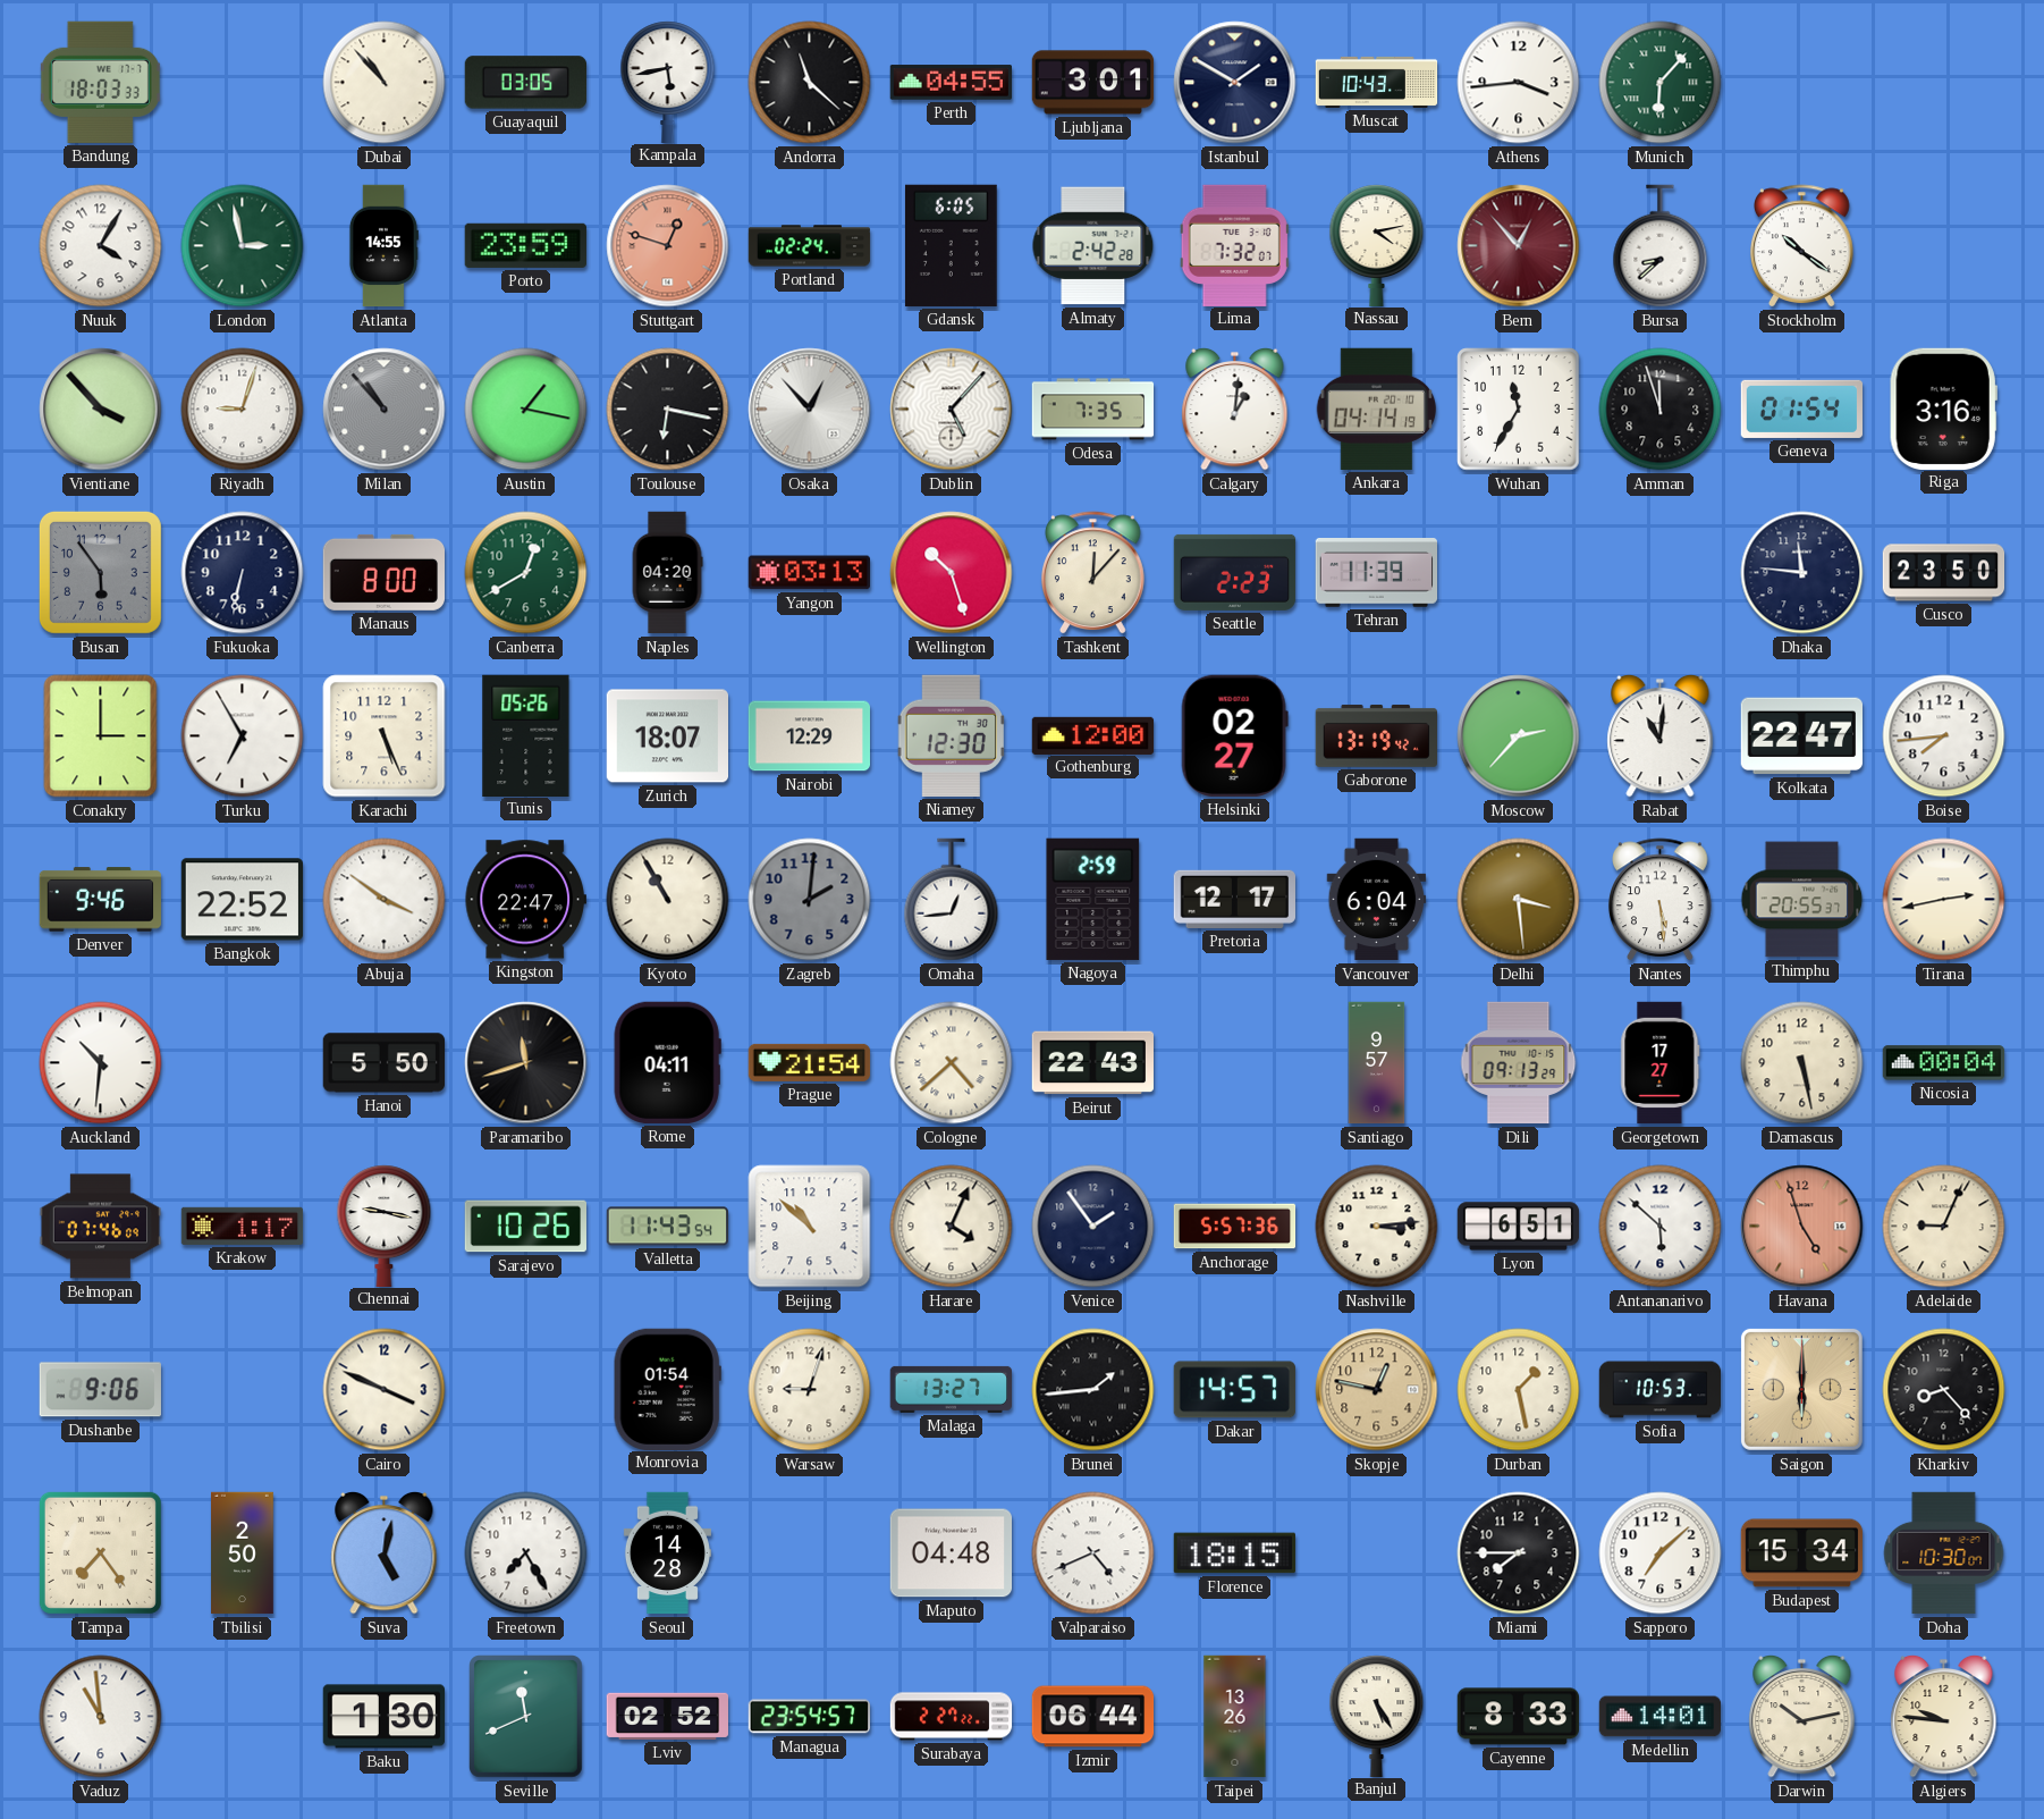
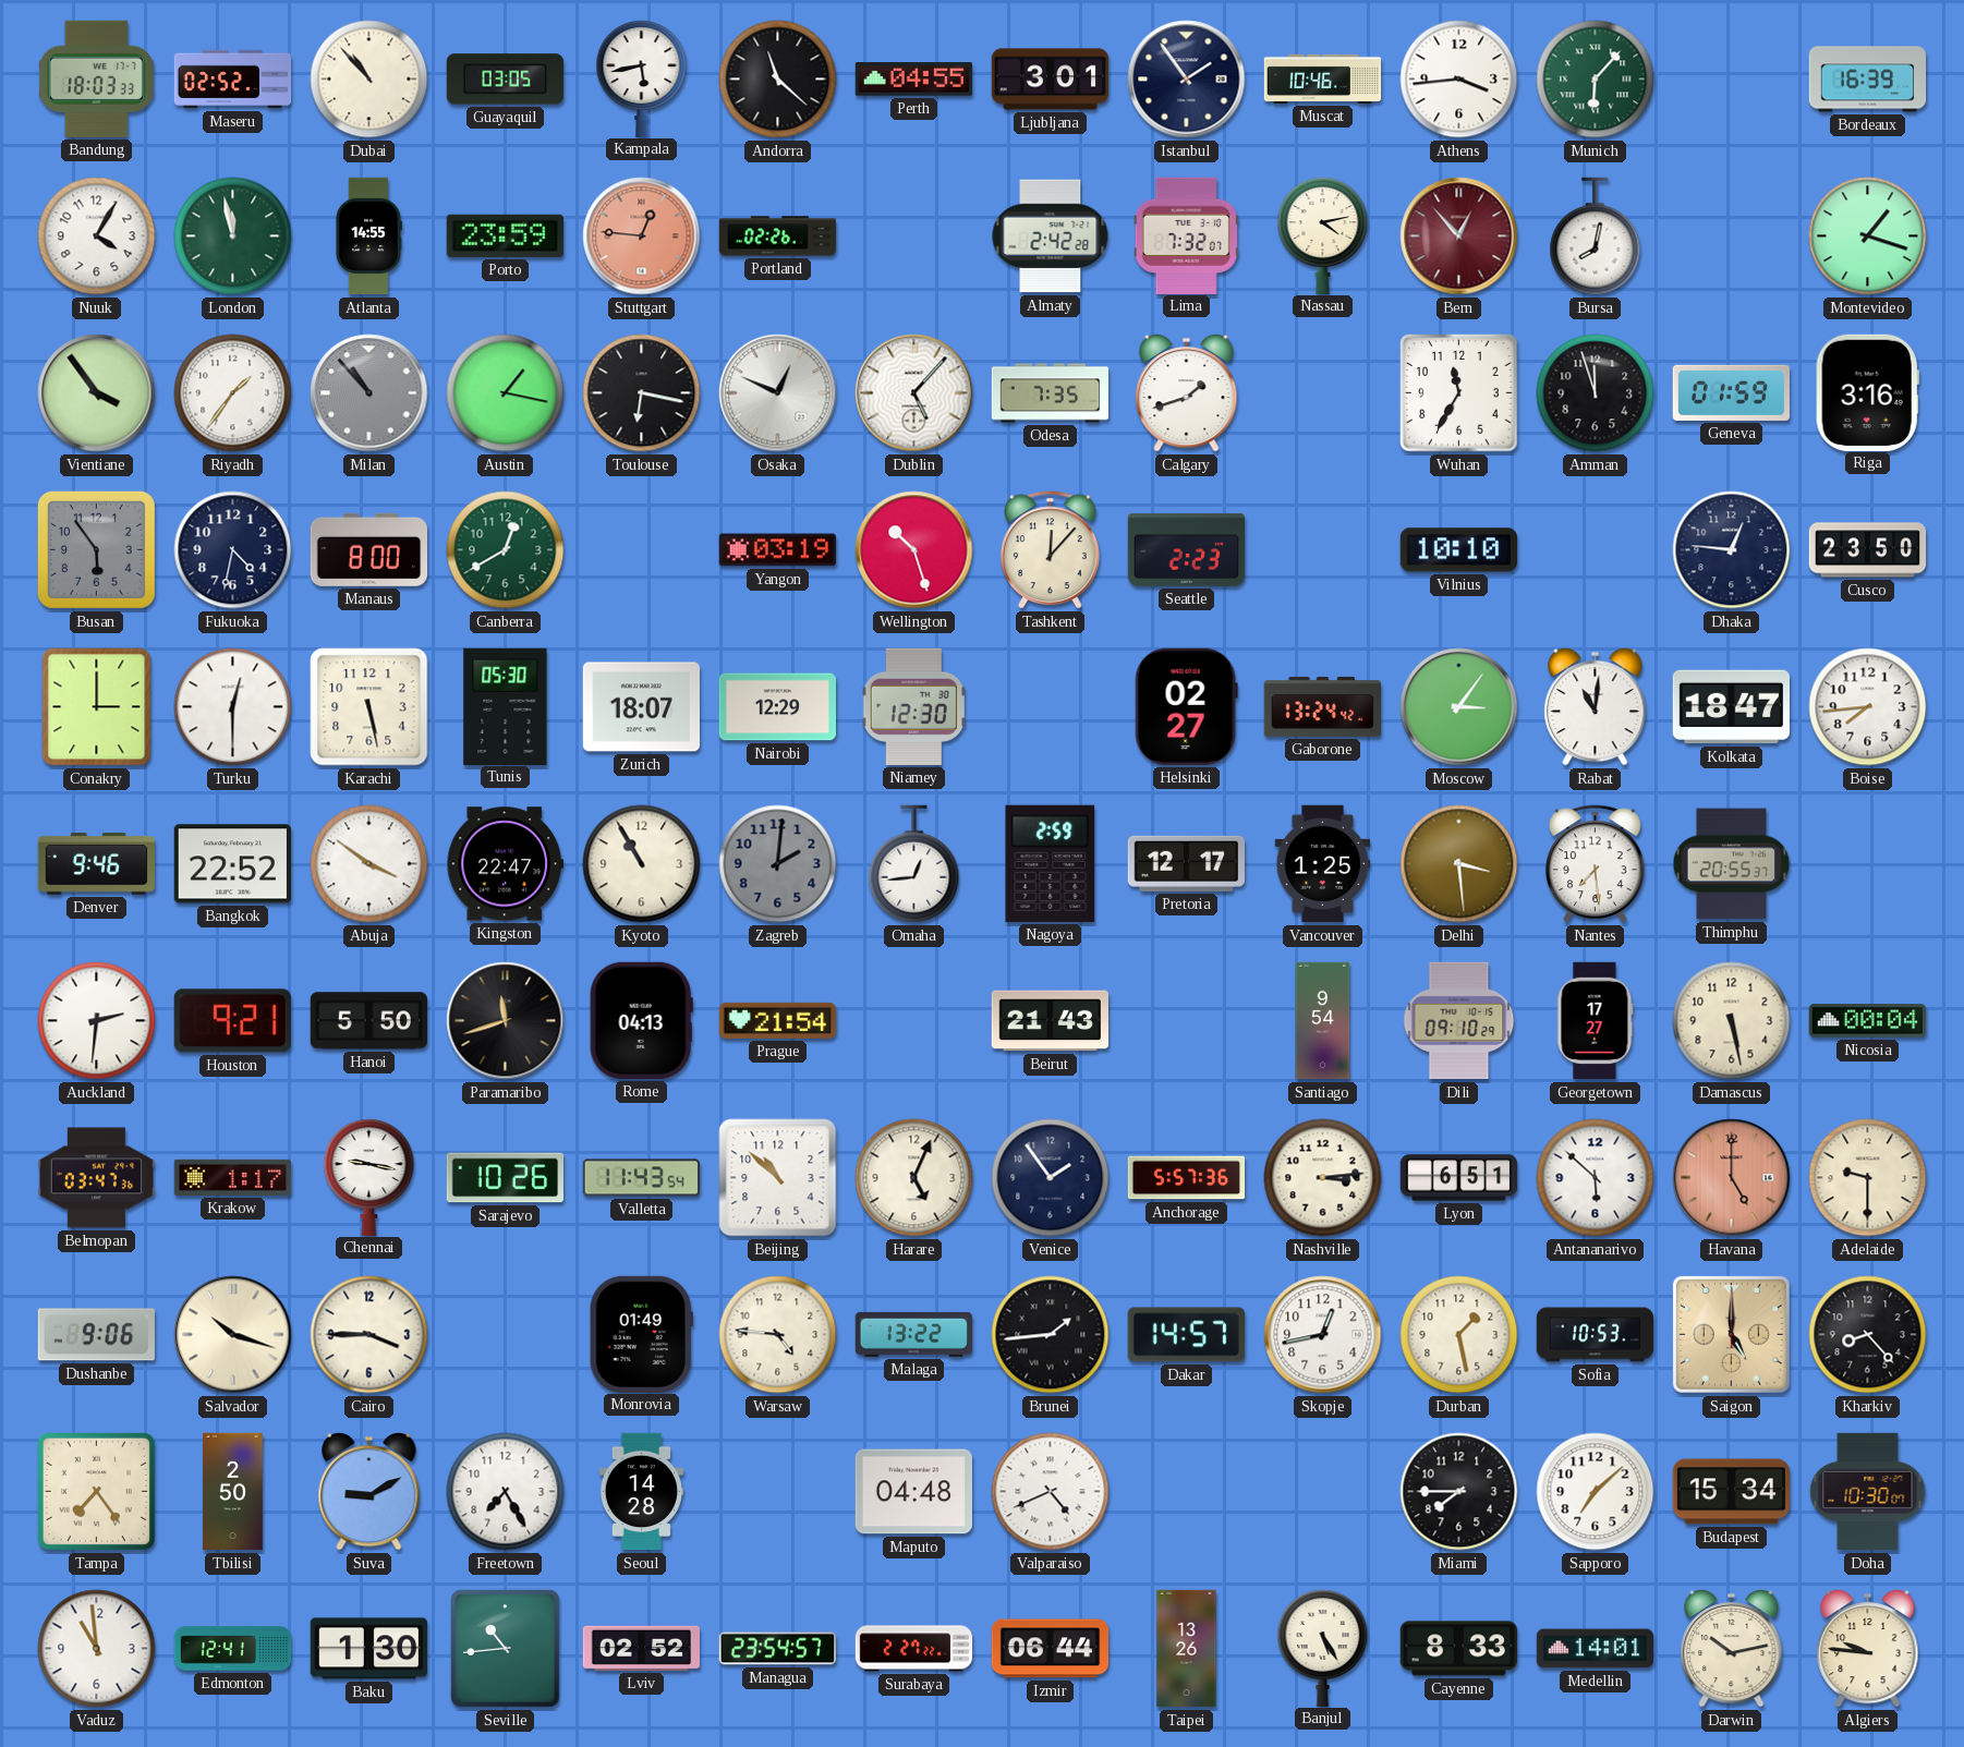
Maseru: none -> 02:52
Istanbul: 1:50 -> 1:54
Muscat: 10:43 -> 10:46
Bordeaux: none -> 16:39
London: 2:58 -> 11:58
Stuttgart: 12:48 -> 12:46
Portland: 02:24 -> 02:26
Gdansk: 6:05 -> none
Bursa: 8:38 -> 8:02
Stockholm: 10:21 -> none
Montevideo: none -> 1:18
Vientiane: 3:53 -> 3:54
Riyadh: 9:03 -> 1:36
Osaka: 12:53 -> 12:49
Calgary: 1:01 -> 1:42
Ankara: 04:14 -> none
Geneva: 01:54 -> 01:59
Fukuoka: 6:32 -> 4:32
Naples: 04:20 -> none
Yangon: 03:13 -> 03:19
Tehran: 11:39 -> none
Vilnius: none -> 10:10
Dhaka: 11:46 -> 12:46
Turku: 6:55 -> 12:30
Karachi: 5:26 -> 5:28
Tunis: 05:26 -> 05:30
Gothenburg: 12:00 -> none
Gaborone: 13:19 -> 13:24
Moscow: 2:37 -> 3:06
Kolkata: 22:47 -> 18:47
Vancouver: 6:04 -> 1:25
Nantes: 5:29 -> 7:29
Tirana: 2:43 -> none
Auckland: 10:31 -> 2:31
Houston: none -> 9:21
Rome: 04:11 -> 04:13
Cologne: 4:38 -> none
Beirut: 22:43 -> 21:43
Santiago: 9:57 -> 9:54
Dili: 09:13 -> 09:10
Belmopan: 07:46 -> 03:47
Harare: 4:04 -> 5:04
Havana: 4:57 -> 5:00
Adelaide: 9:04 -> 9:30
Salvador: none -> 10:18
Cairo: 3:49 -> 3:45
Monrovia: 01:54 -> 01:49
Warsaw: 9:03 -> 4:46
Malaga: 13:27 -> 13:22
Skopje: 12:47 -> 12:43
Skopje dial: champagne -> white
Saigon: 6:00 -> 5:00
Suva: 5:02 -> 9:10
Florence: 18:15 -> none
Edmonton: none -> 12:41
Seville: 11:41 -> 10:44
